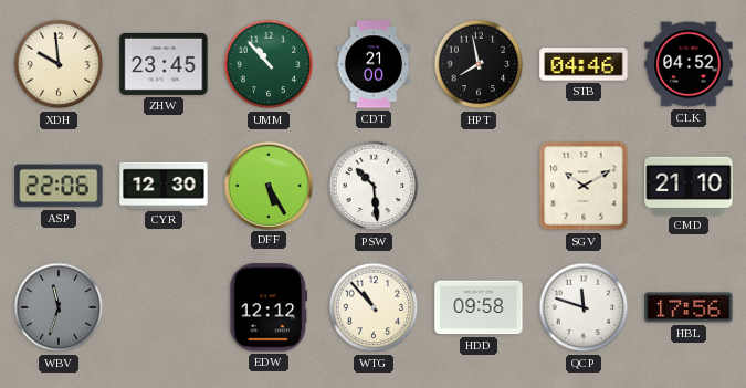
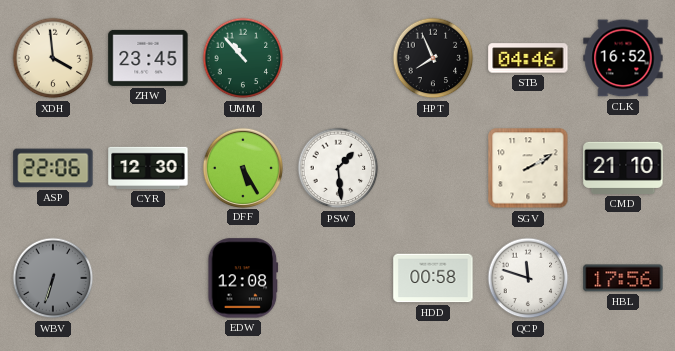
XDH: 9:59 -> 3:59
CDT: 21:00 -> none
HPT: 7:58 -> 7:56
CLK: 04:52 -> 16:52
PSW: 10:29 -> 1:29
SGV: 10:10 -> 2:10
WBV: 11:33 -> 6:33
EDW: 12:12 -> 12:08
WTG: 10:53 -> none
HDD: 09:58 -> 00:58
